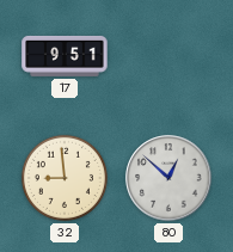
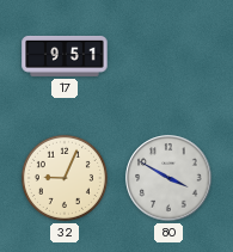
32: 8:59 -> 9:04
80: 12:52 -> 3:50
